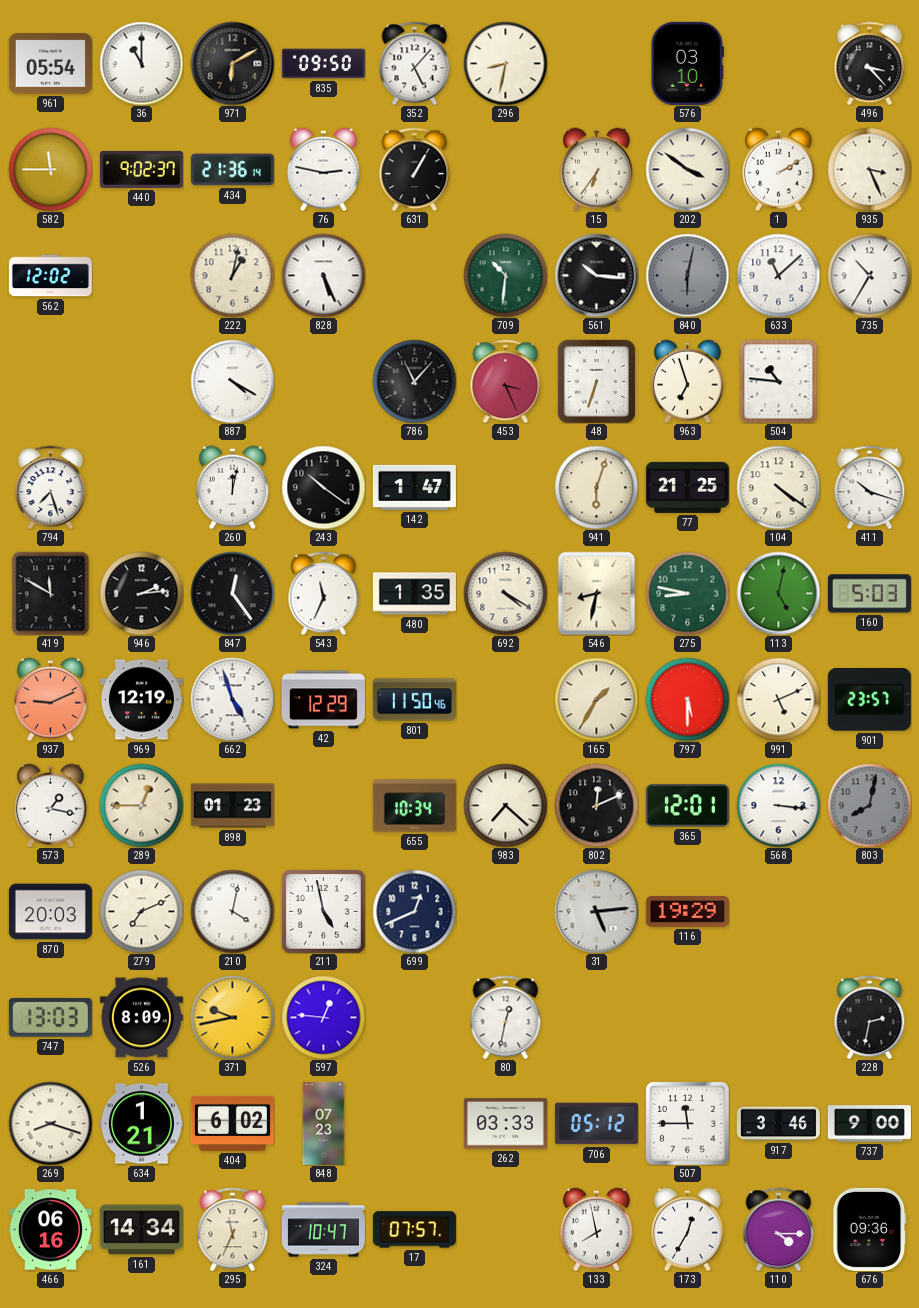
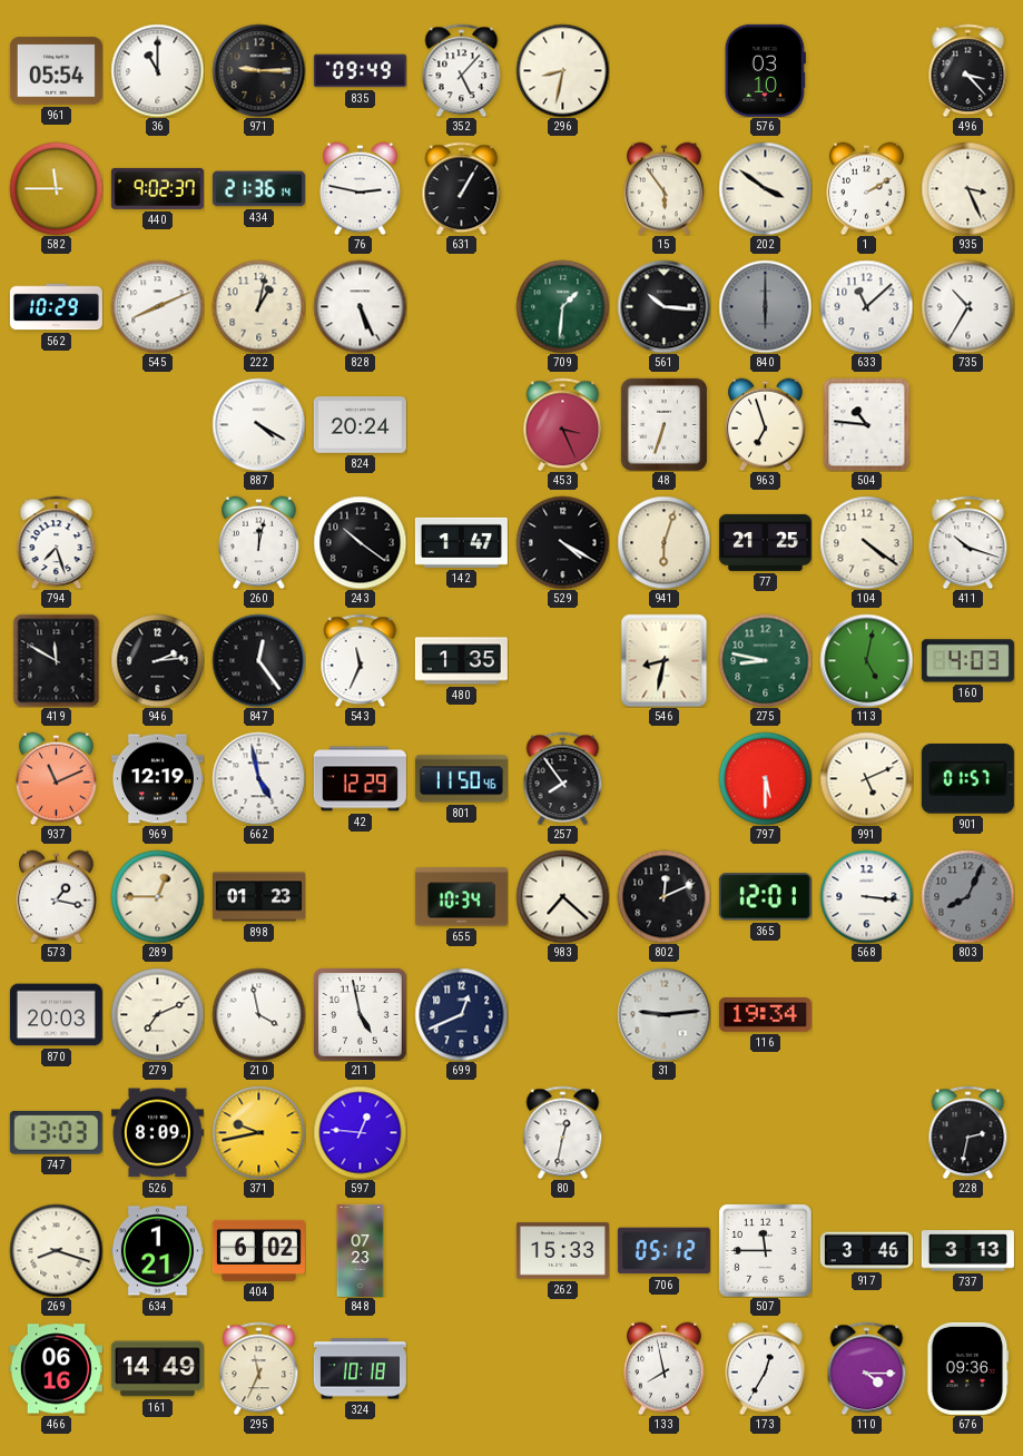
971: 6:10 -> 9:15
835: 09:50 -> 09:49
15: 6:36 -> 5:54
562: 12:02 -> 10:29
545: none -> 8:11
709: 10:31 -> 1:31
840: 6:02 -> 6:00
824: none -> 20:24
786: 11:07 -> none
529: none -> 4:20
692: 4:20 -> none
160: 5:03 -> 4:03
937: 9:11 -> 11:11
662: 4:57 -> 4:58
257: none -> 7:54
165: 1:35 -> none
901: 23:57 -> 01:57
803: 8:02 -> 8:04
210: 4:02 -> 3:58
31: 5:14 -> 9:14
116: 19:29 -> 19:34
262: 03:33 -> 15:33
737: 9:00 -> 3:13
161: 14:34 -> 14:49
324: 10:47 -> 10:18
17: 07:57 -> none
